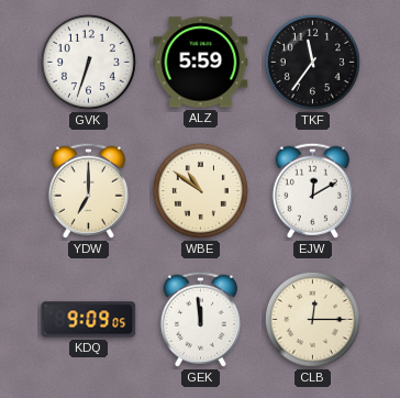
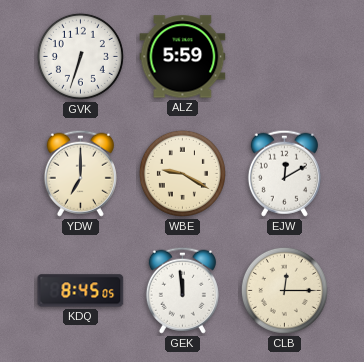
TKF: 11:36 -> none
WBE: 10:51 -> 9:20
KDQ: 9:09 -> 8:45
